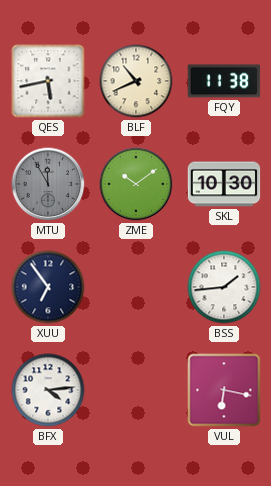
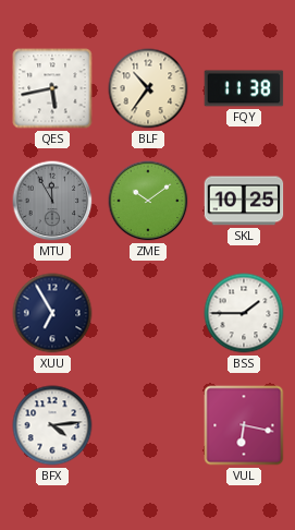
BLF: 10:41 -> 10:36
SKL: 10:30 -> 10:25
XUU: 6:54 -> 6:55
BSS: 1:44 -> 1:45
